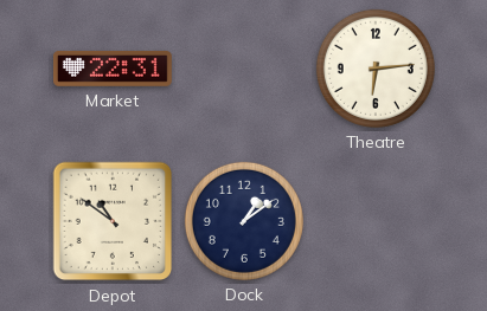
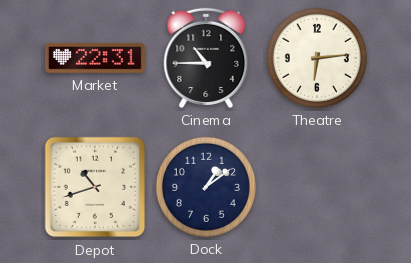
Cinema: none -> 10:45
Depot: 10:51 -> 10:42
